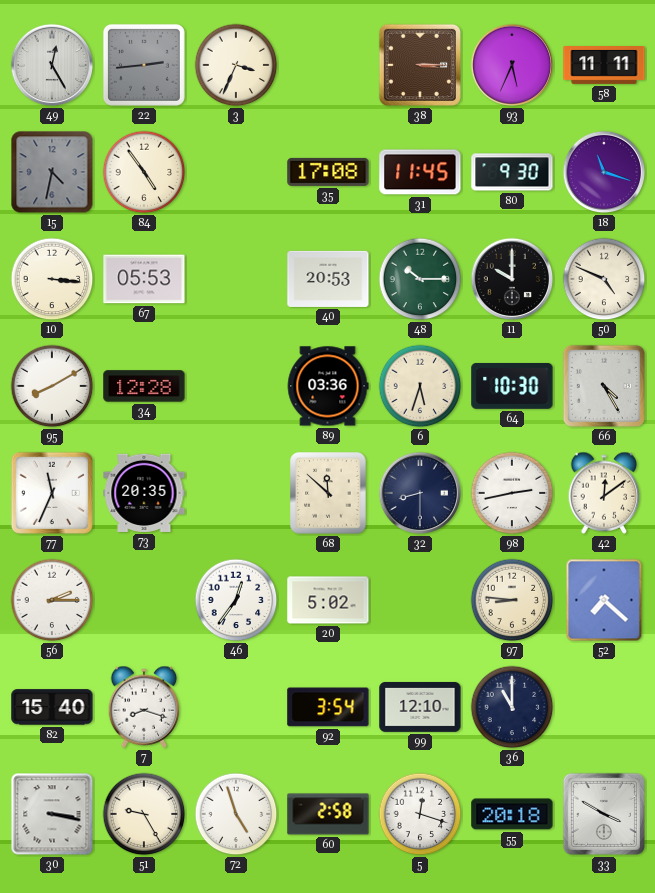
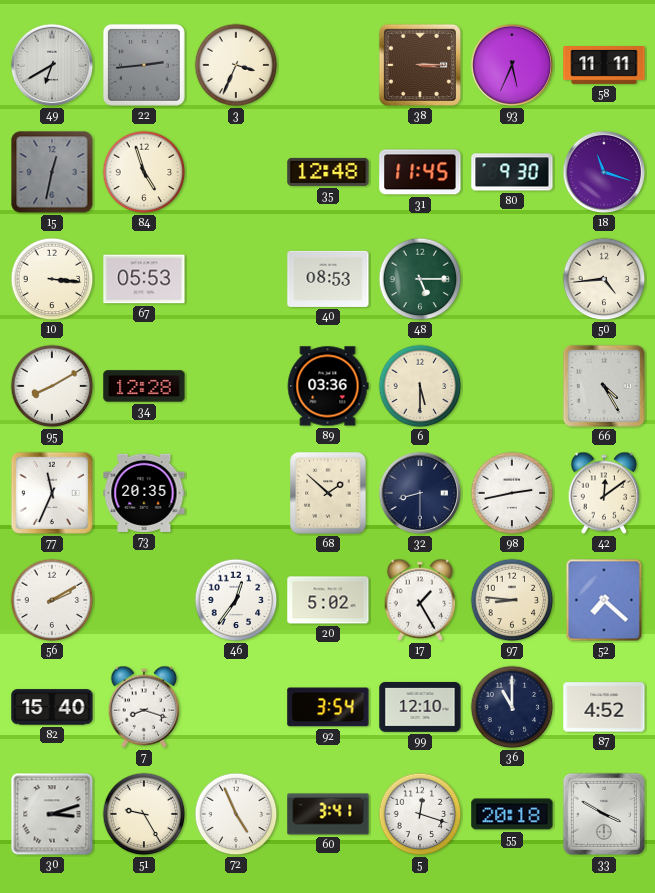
49: 12:25 -> 6:40
15: 4:32 -> 12:32
84: 4:54 -> 4:57
35: 17:08 -> 12:48
40: 20:53 -> 08:53
48: 10:15 -> 5:15
11: 10:00 -> none
50: 4:49 -> 4:44
6: 5:33 -> 5:30
64: 10:30 -> none
68: 11:52 -> 1:52
56: 2:15 -> 2:10
17: none -> 1:25
87: none -> 4:52
30: 3:17 -> 3:12
72: 4:57 -> 4:56
60: 2:58 -> 3:41
